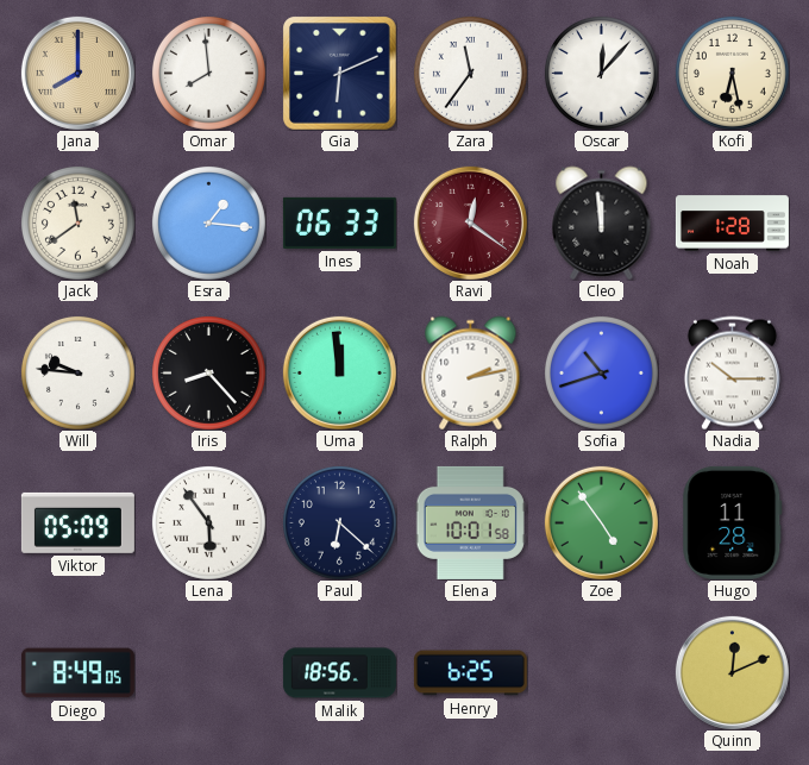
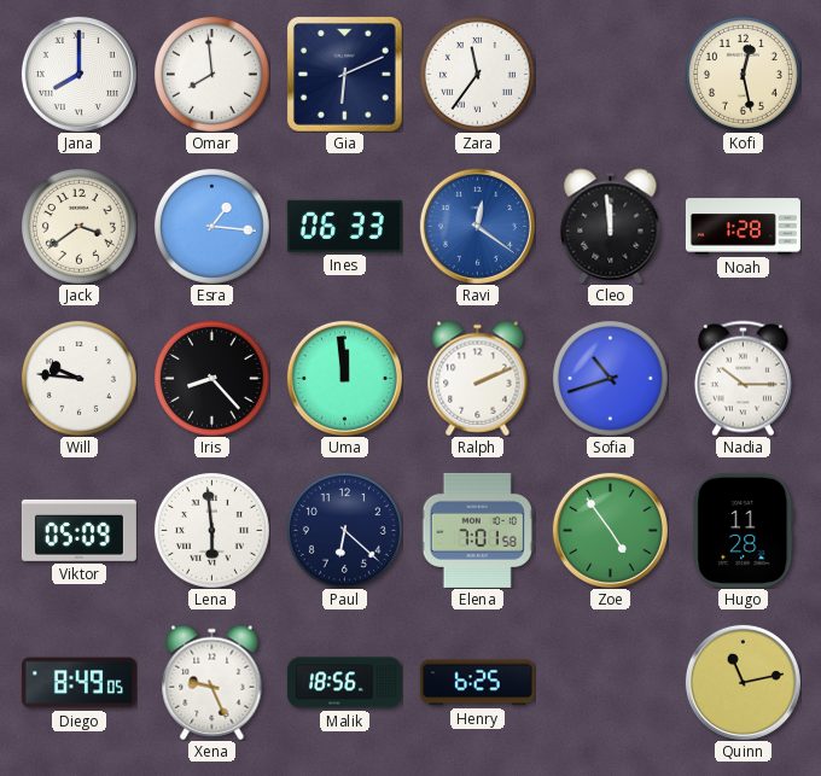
Jana dial: champagne -> white
Oscar: 12:07 -> none
Kofi: 6:28 -> 12:28
Jack: 11:39 -> 3:39
Ravi dial: burgundy -> blue
Ralph: 2:13 -> 2:11
Lena: 5:54 -> 5:59
Elena: 10:01 -> 7:01
Xena: none -> 9:26
Quinn: 12:11 -> 11:13
